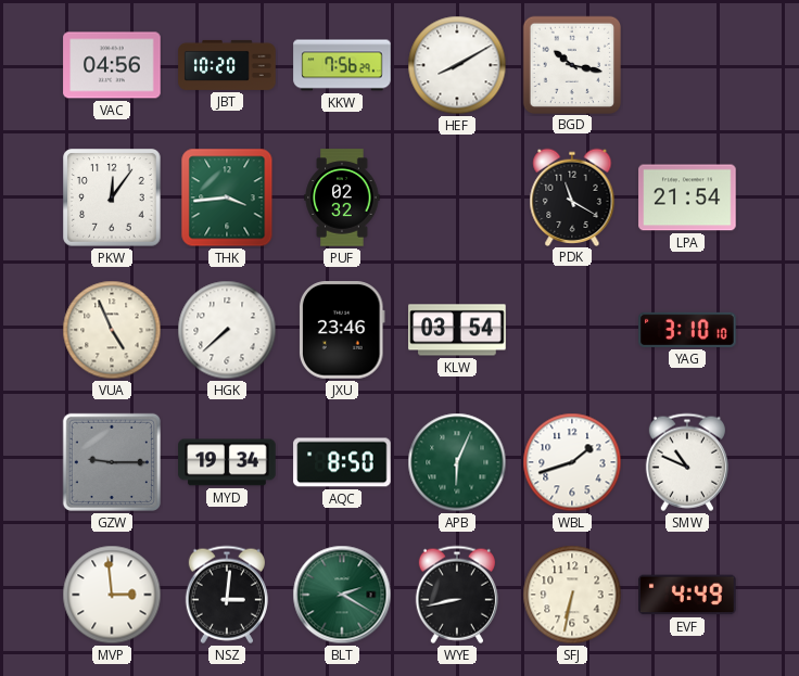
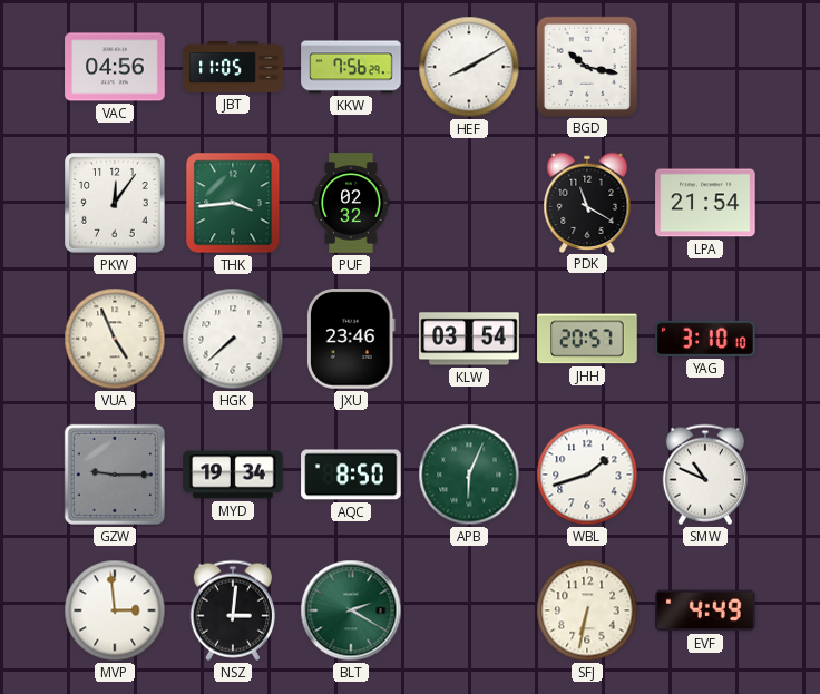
JBT: 10:20 -> 11:05
JHH: none -> 20:57
WYE: 8:43 -> none
